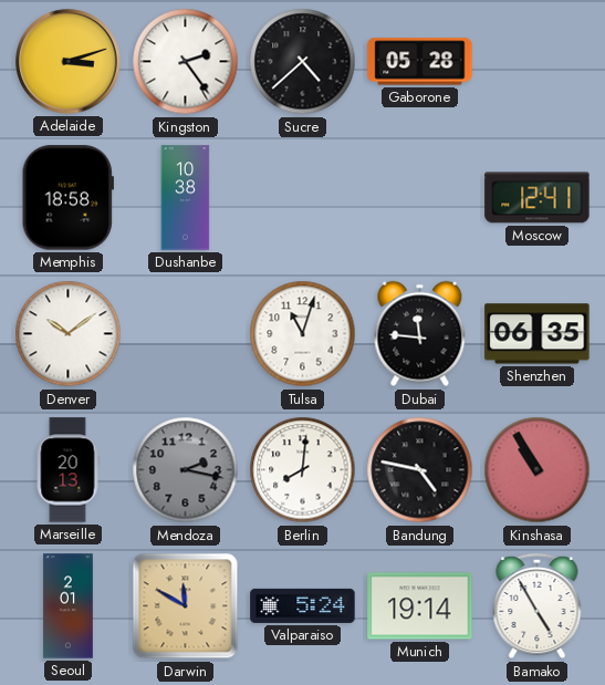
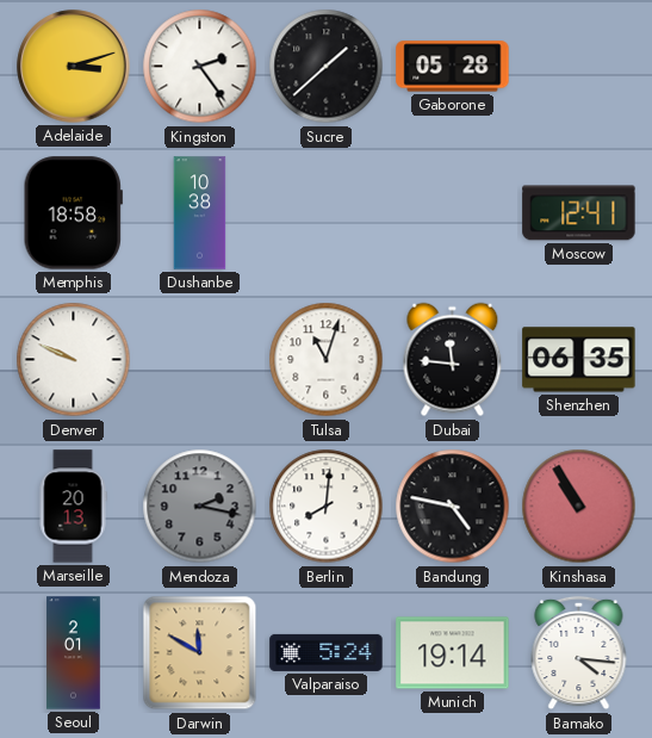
Sucre: 4:38 -> 1:38
Denver: 10:09 -> 9:49
Bamako: 4:55 -> 4:16
